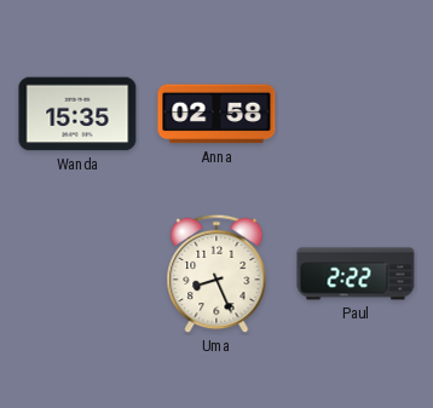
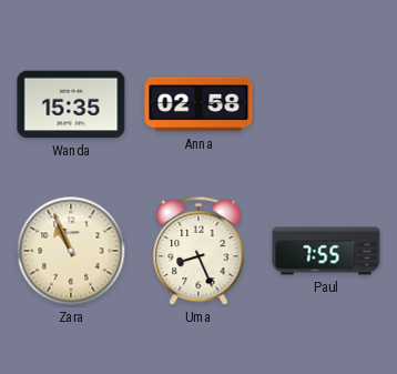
Zara: none -> 10:56
Paul: 2:22 -> 7:55
